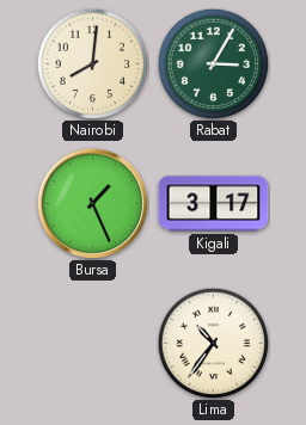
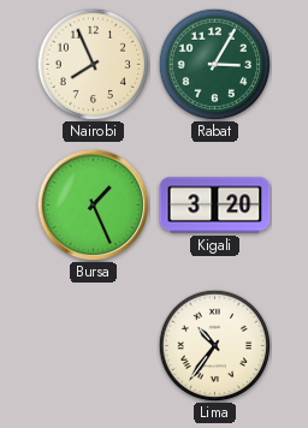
Nairobi: 8:01 -> 7:56
Kigali: 3:17 -> 3:20
